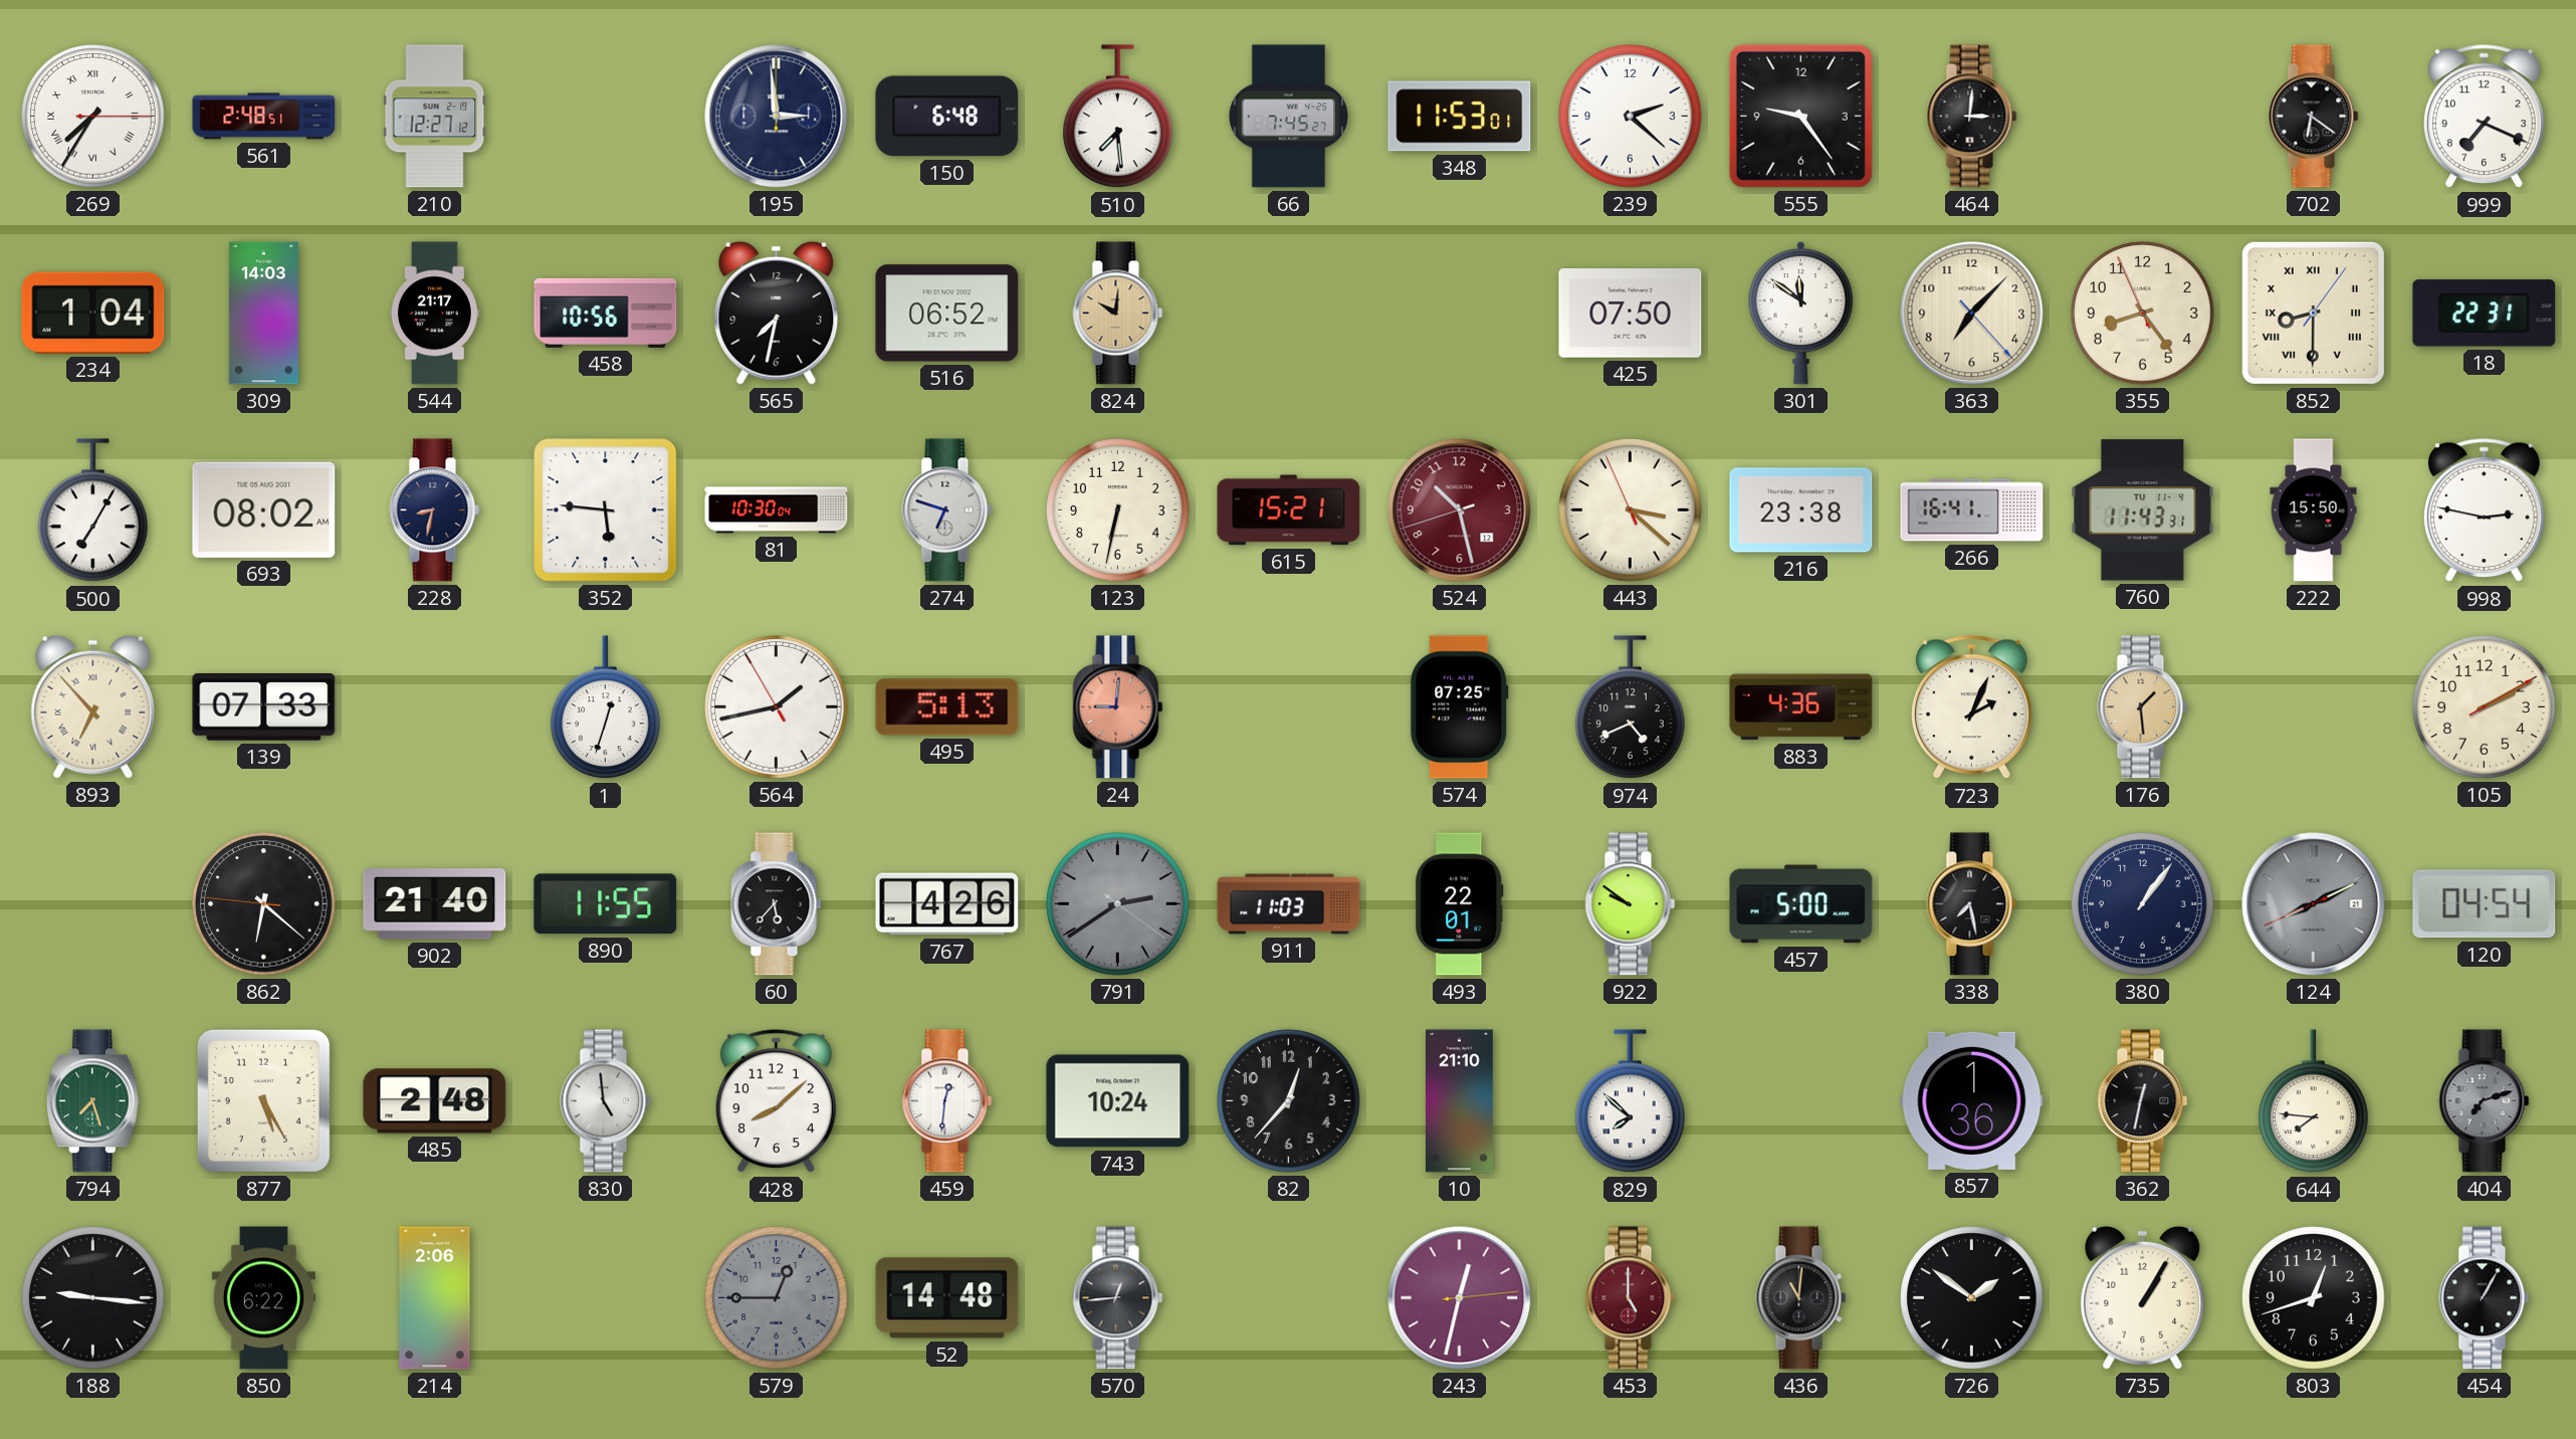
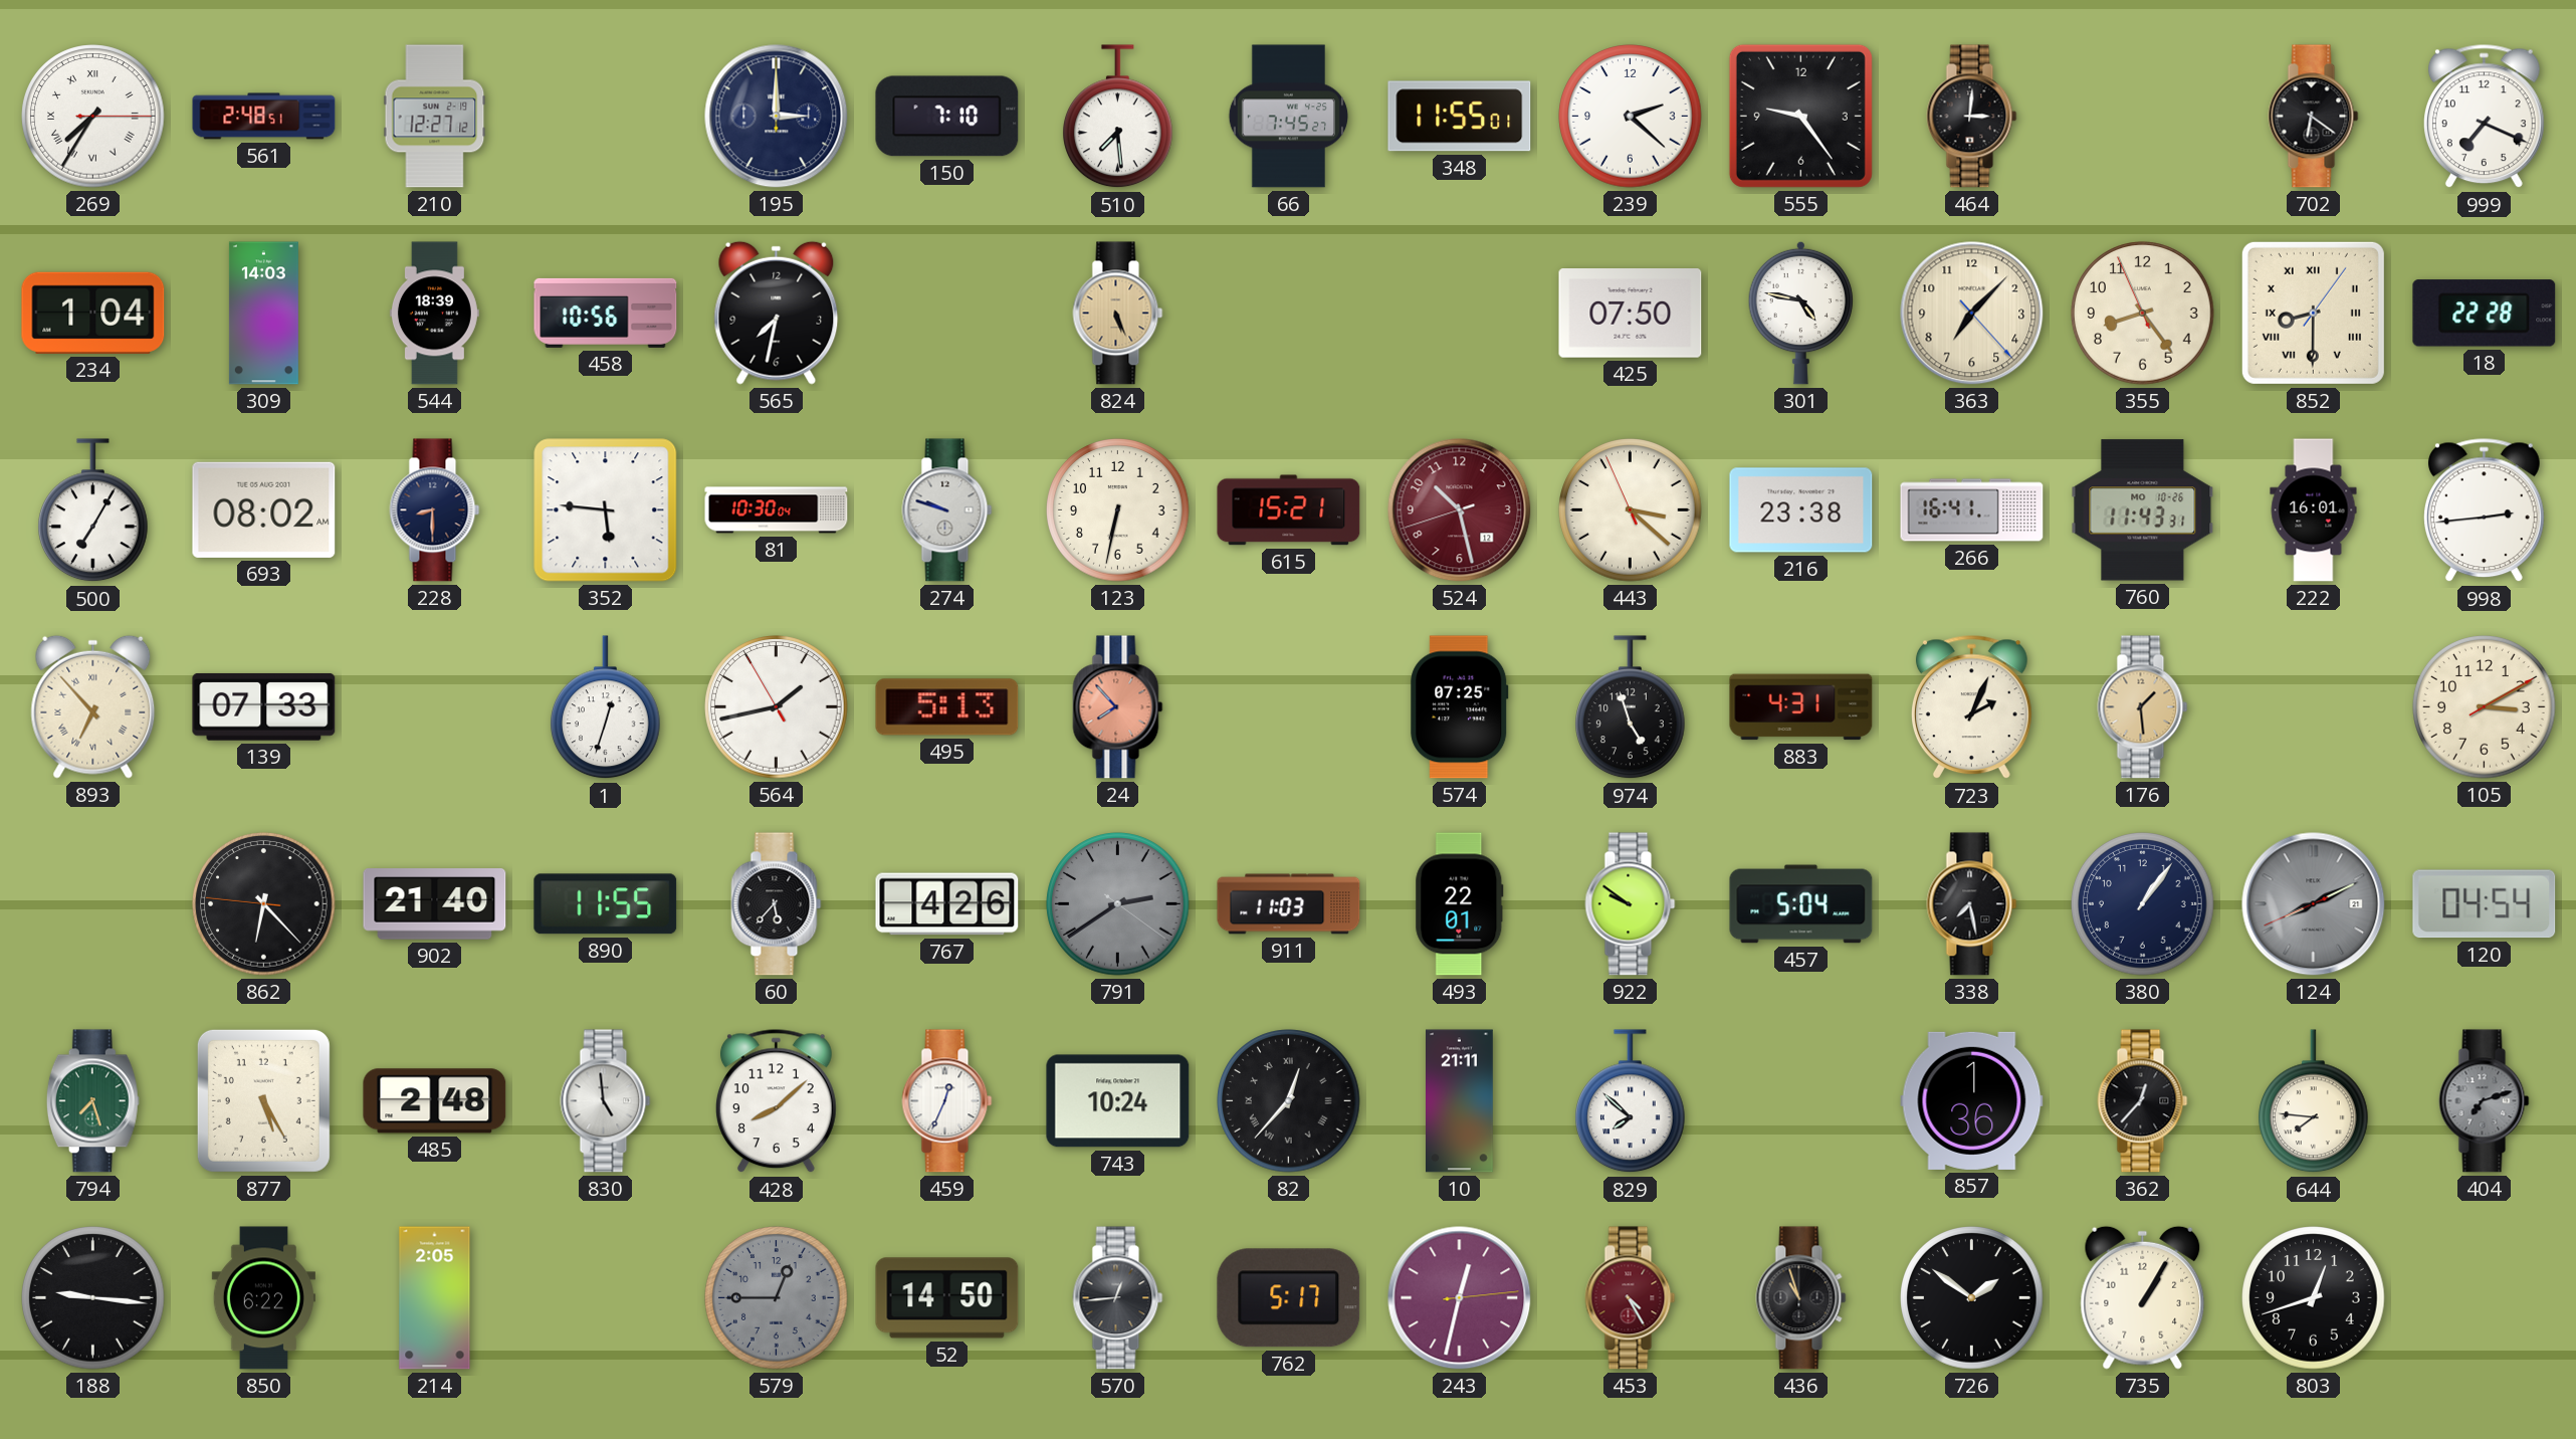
195: 2:59 -> 3:00
150: 6:48 -> 7:10
348: 11:53 -> 11:55
544: 21:17 -> 18:39
516: 06:52 -> none
824: 10:01 -> 5:26
301: 11:51 -> 4:47
18: 22:31 -> 22:28
228: 8:32 -> 8:30
274: 6:48 -> 9:48
760 date: TU 11-4 -> MO 10-26
222: 15:50 -> 16:01
998: 2:47 -> 2:44
24: 9:01 -> 7:53
974: 4:41 -> 4:57
883: 4:36 -> 4:31
105: 2:10 -> 3:10
862: 6:21 -> 6:22
457: 5:00 -> 5:04
459: 12:31 -> 12:34
82 numerals: Arabic -> Roman
10: 21:10 -> 21:11
362: 12:32 -> 12:37
214: 2:06 -> 2:05
52: 14:48 -> 14:50
762: none -> 5:17
453: 5:00 -> 4:25
436: 11:01 -> 10:57
454: 1:05 -> none
